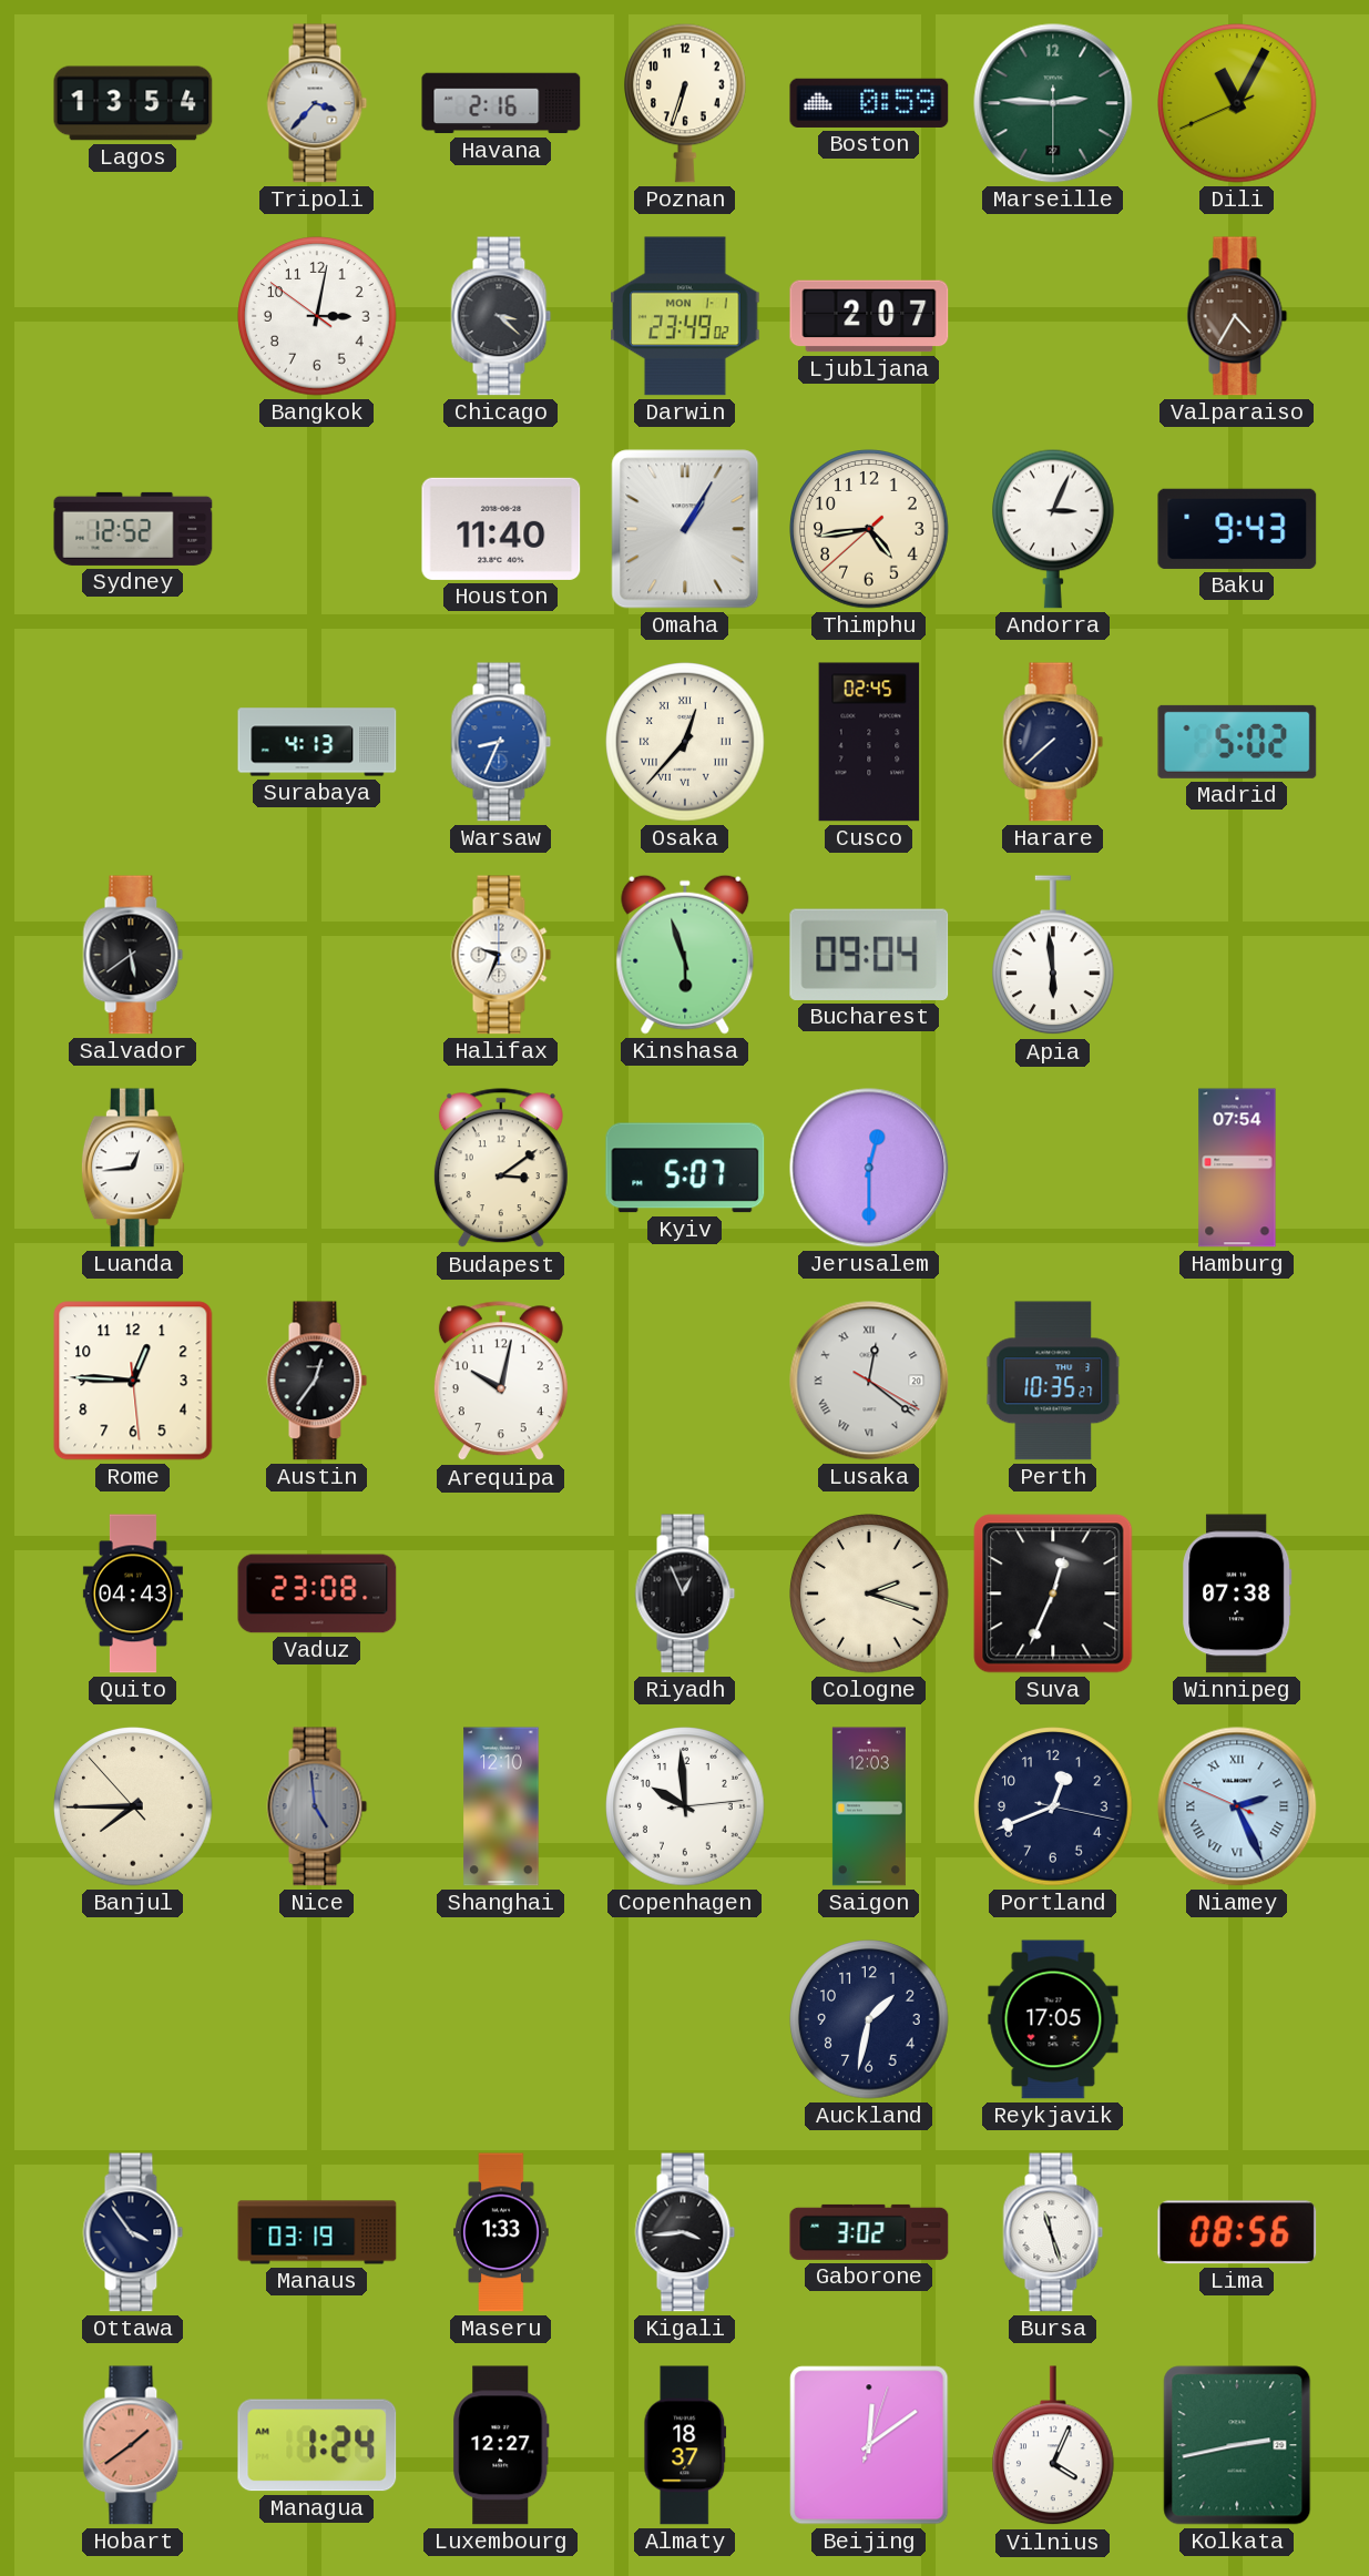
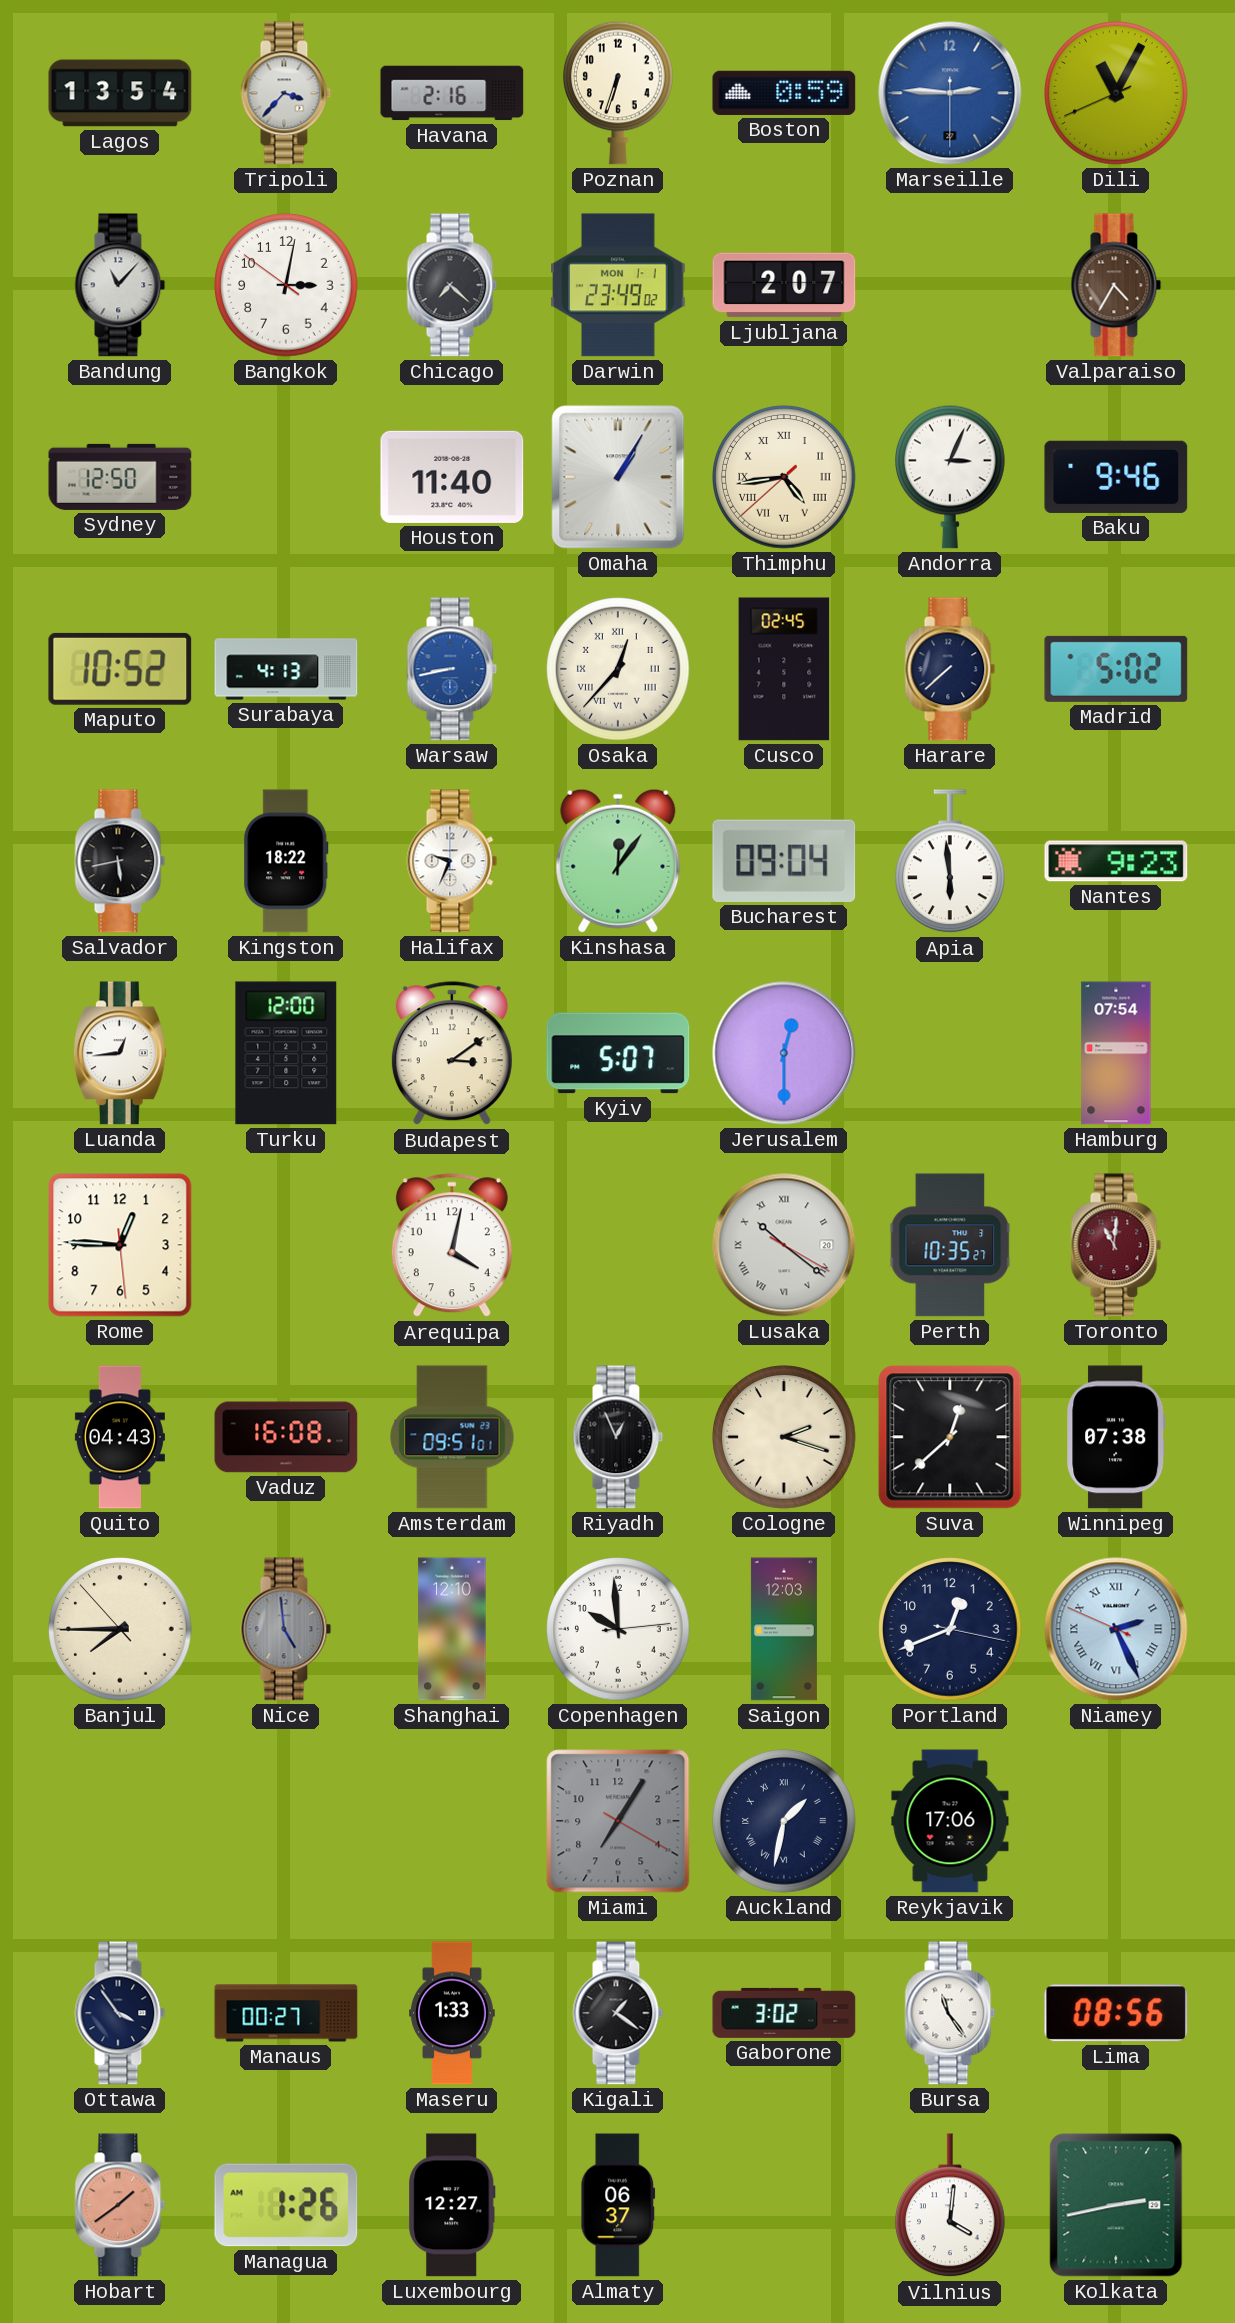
Marseille dial: green -> blue
Bandung: none -> 11:07
Chicago: 3:22 -> 7:22
Sydney: 12:52 -> 12:50
Thimphu numerals: Arabic -> Roman
Baku: 9:43 -> 9:46
Maputo: none -> 10:52
Warsaw: 8:34 -> 8:43
Salvador: 5:39 -> 5:43
Kingston: none -> 18:22
Kinshasa: 5:57 -> 12:06
Nantes: none -> 9:23
Turku: none -> 12:00
Austin: 12:36 -> none
Arequipa: 10:02 -> 4:02
Lusaka: 12:21 -> 10:21
Toronto: none -> 11:01
Vaduz: 23:08 -> 16:08
Amsterdam: none -> 09:51
Suva: 12:34 -> 12:38
Miami: none -> 7:05
Auckland numerals: Arabic -> Roman
Reykjavik: 17:05 -> 17:06
Manaus: 03:19 -> 00:27
Kigali: 3:44 -> 1:21
Bursa: 11:27 -> 11:24
Managua: 1:24 -> 1:26
Almaty: 18:37 -> 06:37
Beijing: 12:09 -> none
Vilnius: 4:04 -> 4:01
